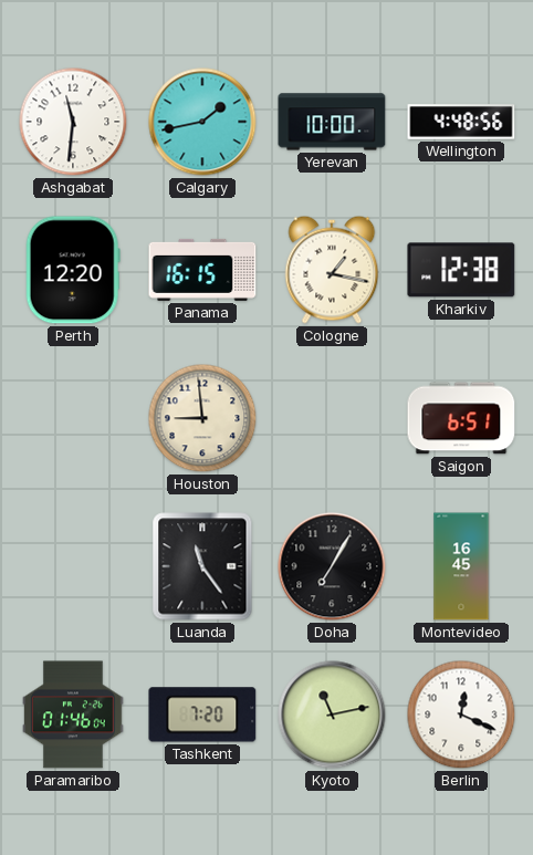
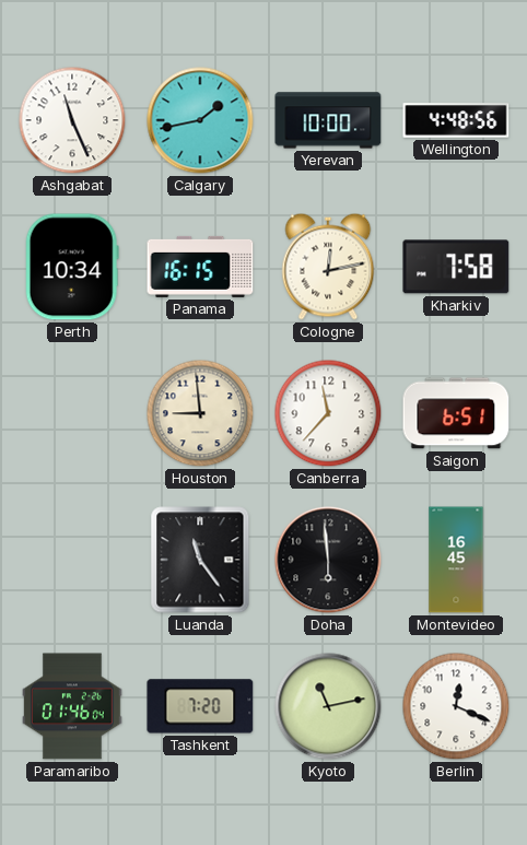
Ashgabat: 11:31 -> 11:26
Perth: 12:20 -> 10:34
Cologne: 1:17 -> 12:13
Kharkiv: 12:38 -> 7:58
Canberra: none -> 11:37
Doha: 7:05 -> 5:59
